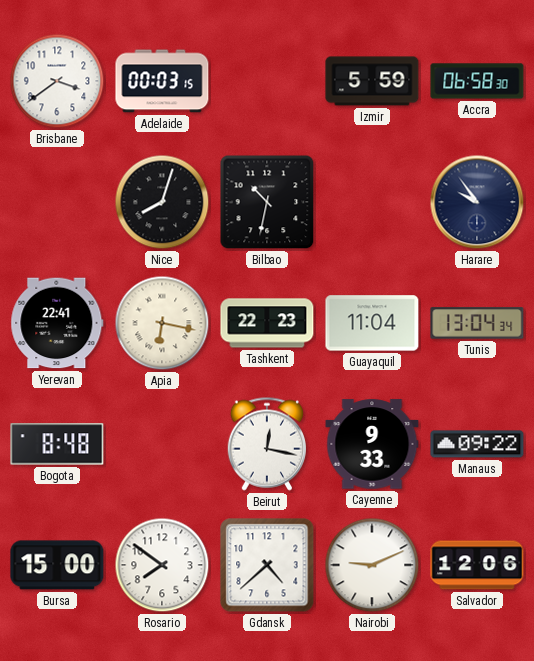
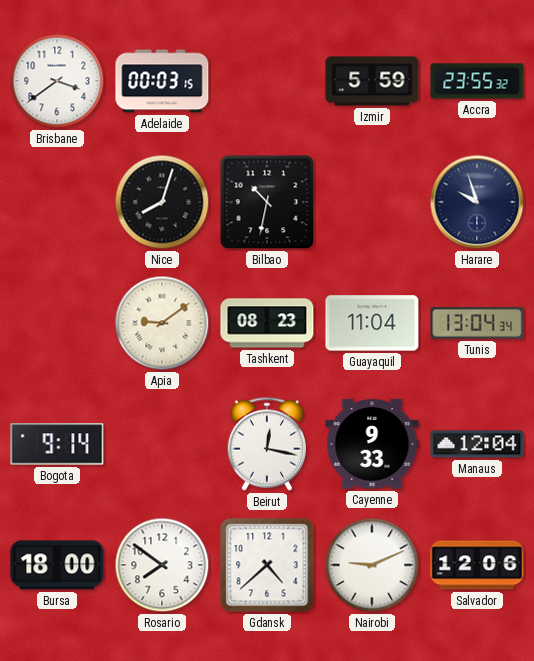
Accra: 06:58 -> 23:55
Harare: 9:54 -> 9:57
Yerevan: 22:41 -> none
Apia: 6:17 -> 9:09
Tashkent: 22:23 -> 08:23
Bogota: 8:48 -> 9:14
Manaus: 09:22 -> 12:04
Bursa: 15:00 -> 18:00
